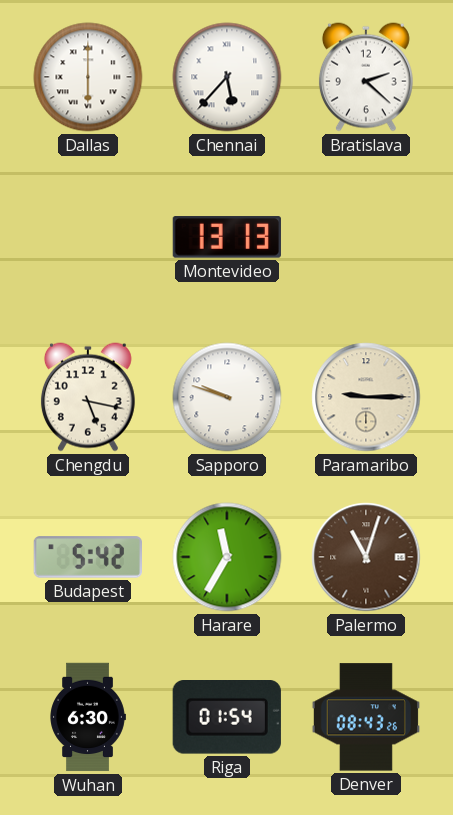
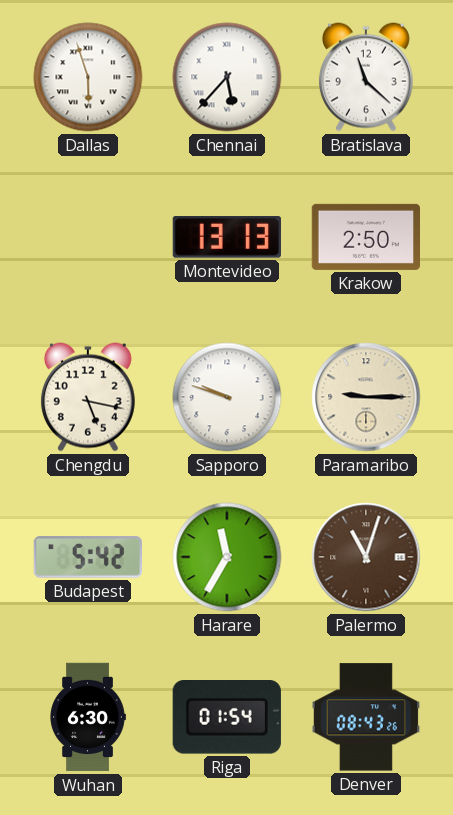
Dallas: 6:00 -> 5:57
Bratislava: 2:22 -> 11:22
Krakow: none -> 2:50
